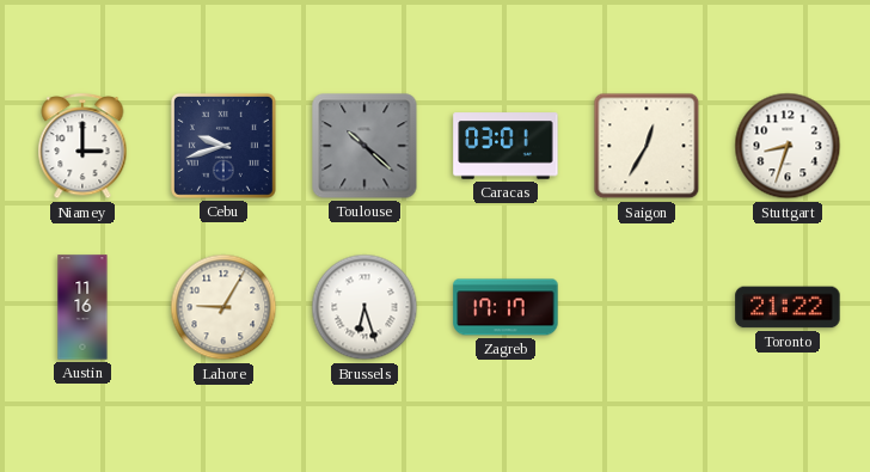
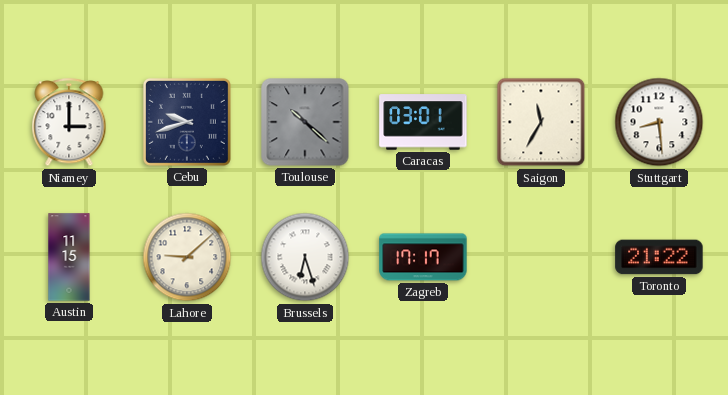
Saigon: 12:35 -> 11:35
Stuttgart: 8:33 -> 8:29
Austin: 11:16 -> 11:15
Lahore: 9:05 -> 9:08
